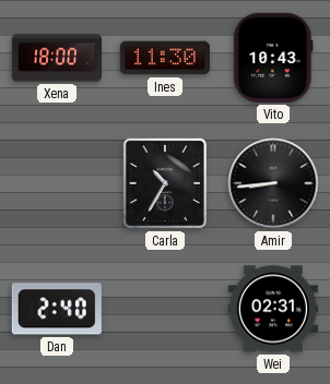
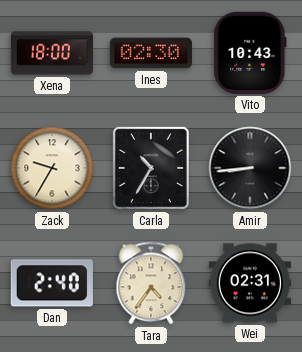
Ines: 11:30 -> 02:30
Zack: none -> 9:35
Tara: none -> 4:36
